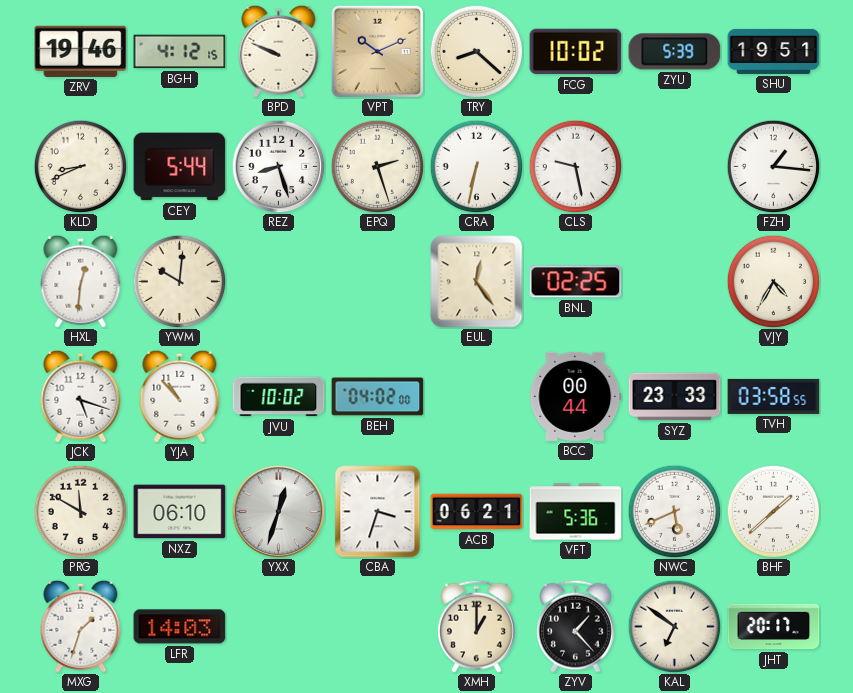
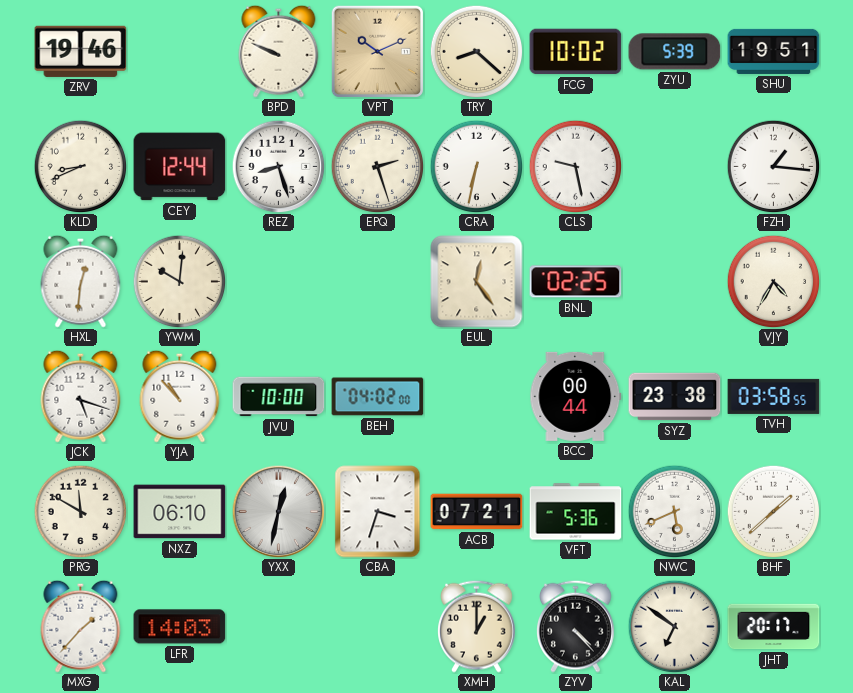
BGH: 4:12 -> none
CEY: 5:44 -> 12:44
JVU: 10:02 -> 10:00
SYZ: 23:33 -> 23:38
YXX: 12:33 -> 12:32
ACB: 06:21 -> 07:21
MXG: 1:33 -> 1:37
ZYV: 1:23 -> 4:23
